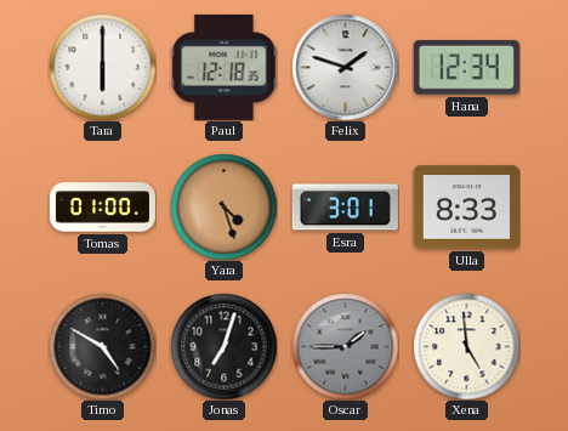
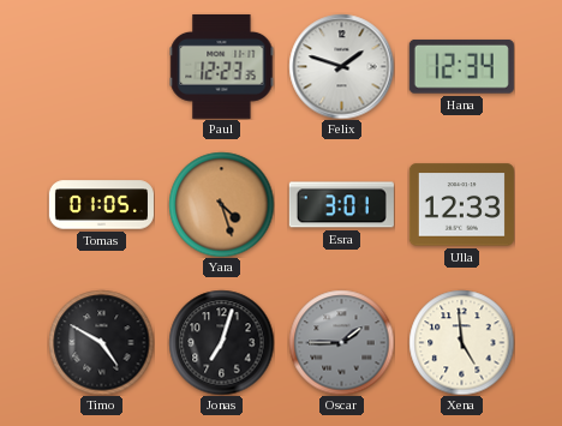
Tara: 6:00 -> none
Paul: 12:18 -> 12:23
Tomas: 01:00 -> 01:05
Ulla: 8:33 -> 12:33
